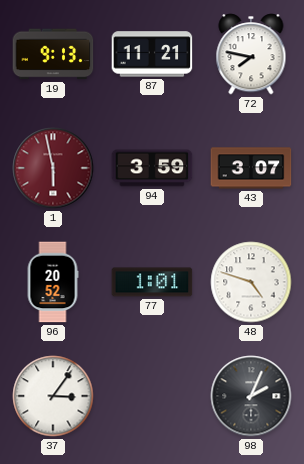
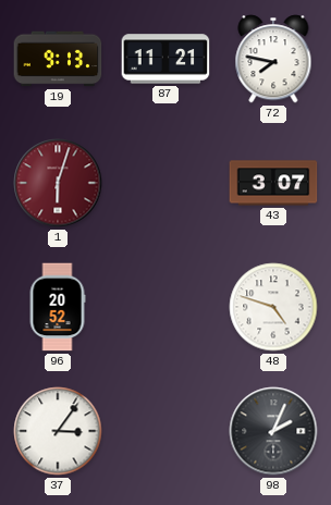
1: 5:58 -> 6:03
94: 3:59 -> none
77: 1:01 -> none
